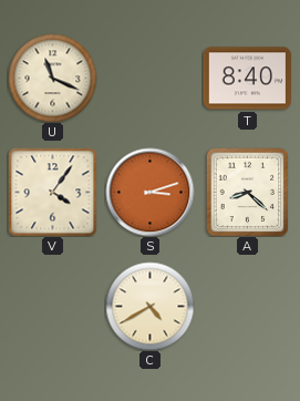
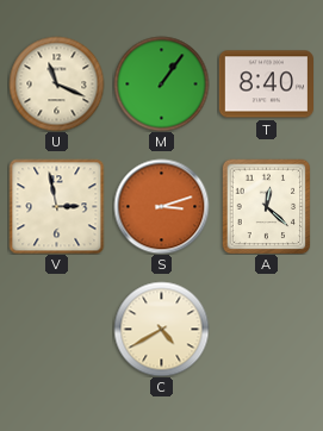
M: none -> 1:06
V: 4:06 -> 2:58
A: 8:22 -> 12:22
